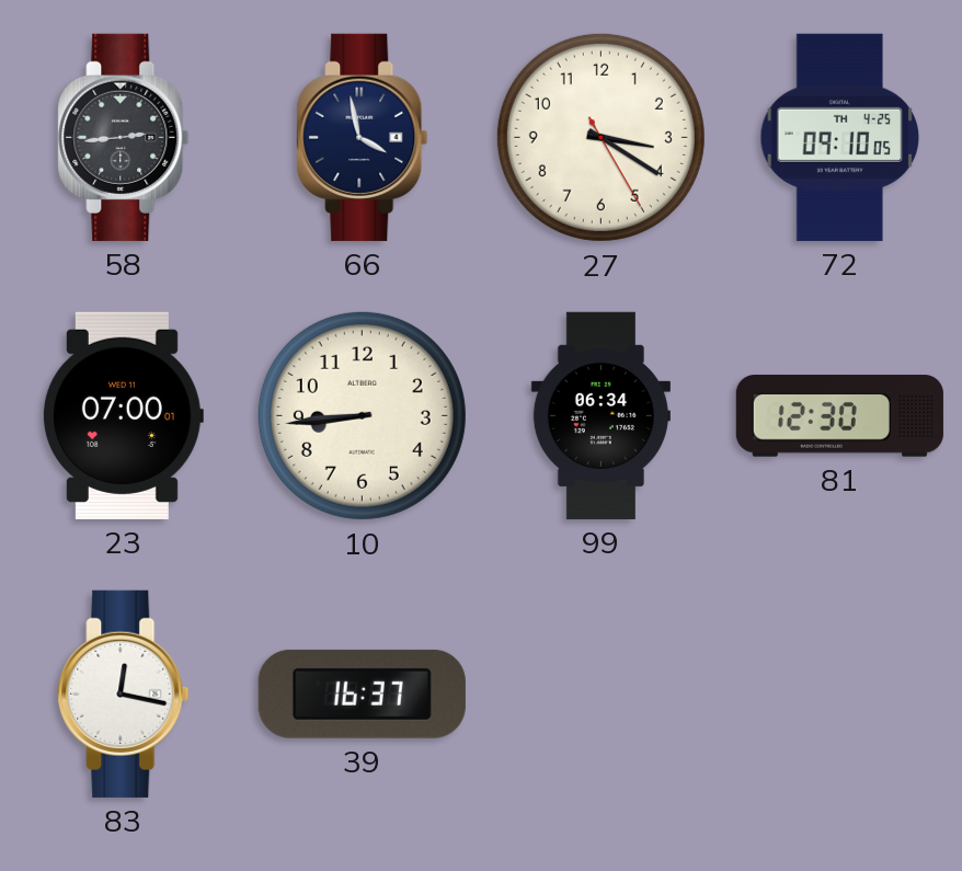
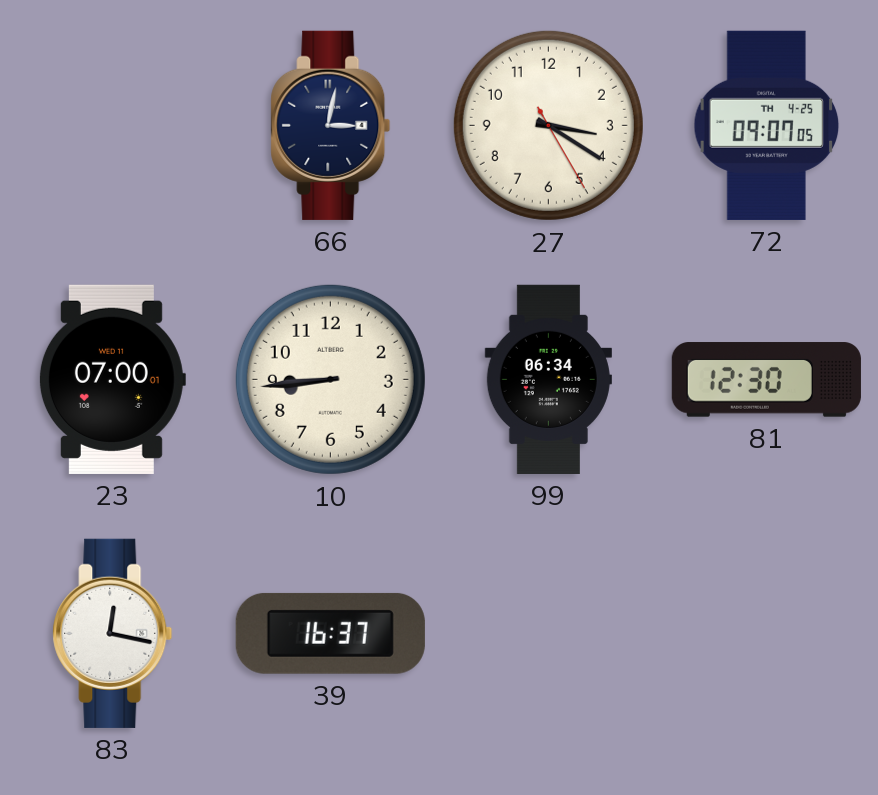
58: 2:44 -> none
66: 3:58 -> 3:02
72: 09:10 -> 09:07
